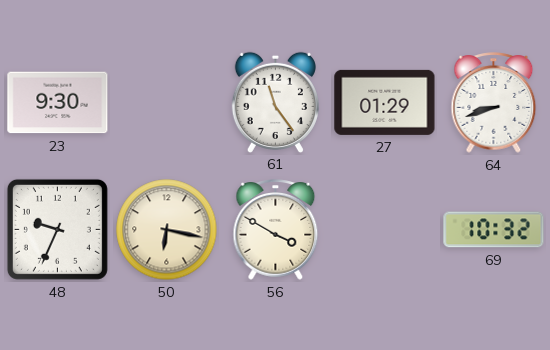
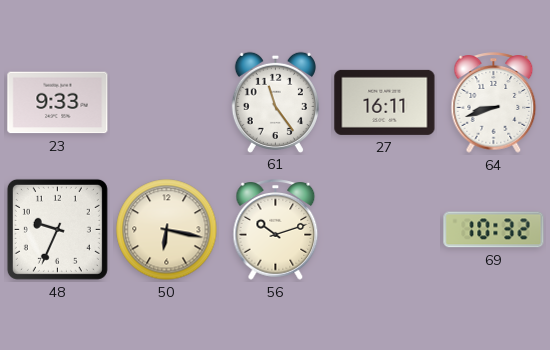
23: 9:30 -> 9:33
27: 01:29 -> 16:11
56: 3:50 -> 10:12
